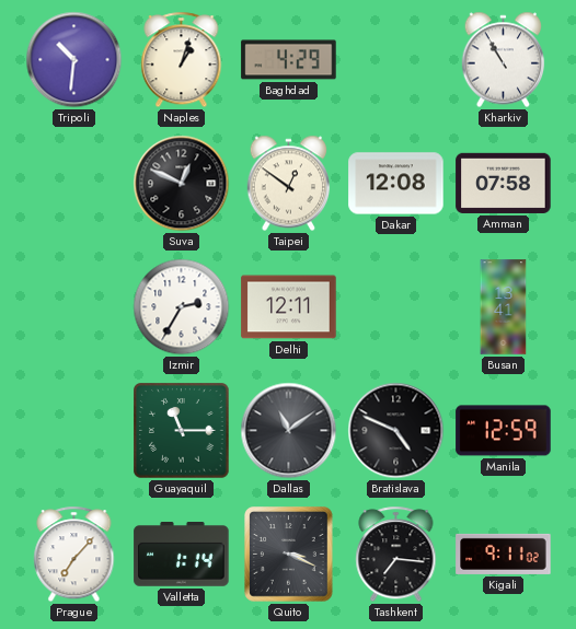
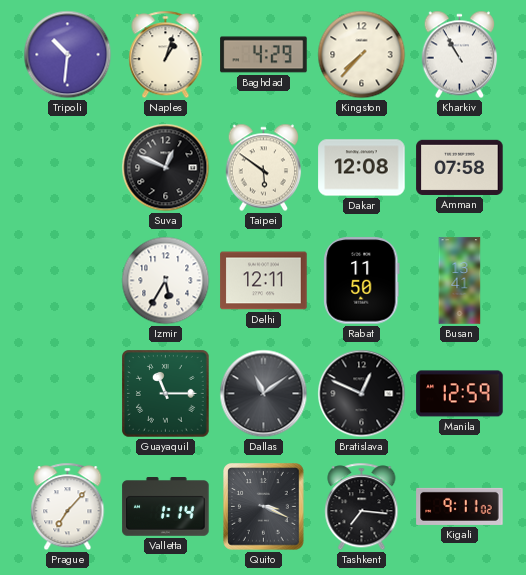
Kingston: none -> 7:37
Taipei: 12:51 -> 5:51
Izmir: 2:35 -> 5:35
Rabat: none -> 11:50
Bratislava: 4:49 -> 12:49
